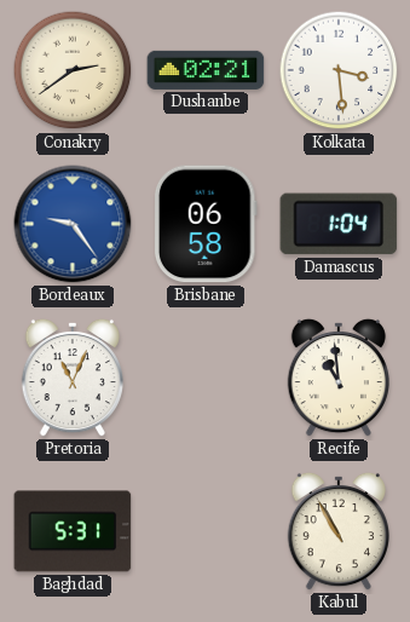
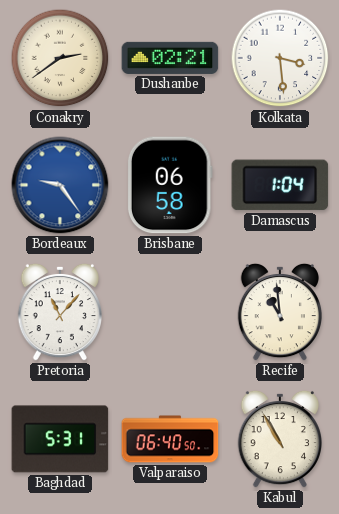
Pretoria: 11:04 -> 11:07
Valparaiso: none -> 06:40
